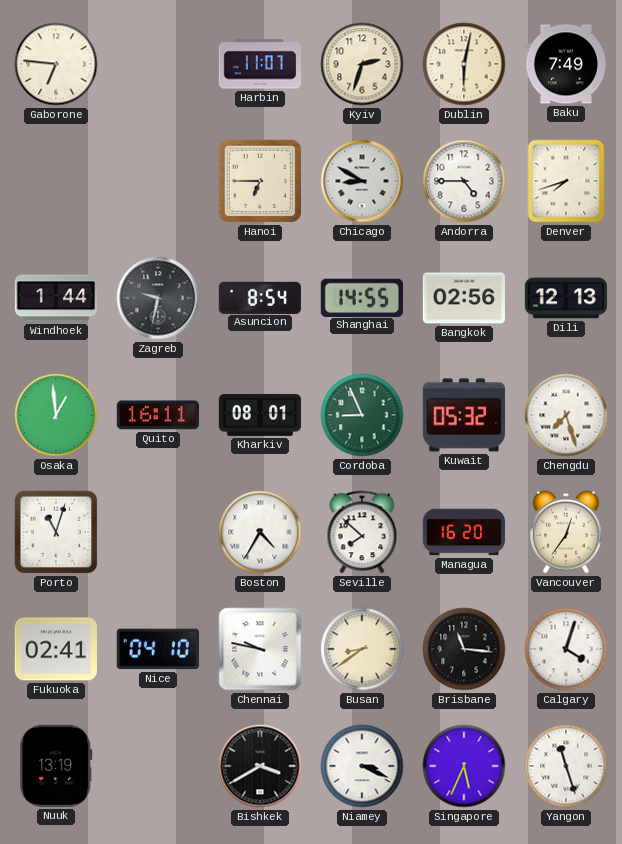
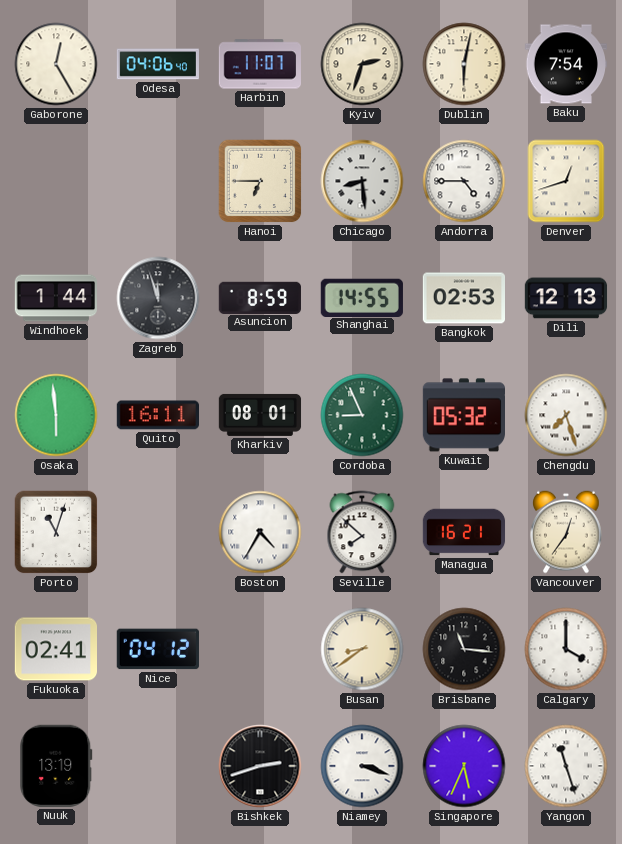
Gaborone: 6:46 -> 12:25
Odesa: none -> 04:06
Baku: 7:49 -> 7:54
Chicago: 8:50 -> 8:29
Denver: 7:42 -> 12:42
Zagreb: 9:32 -> 11:57
Asuncion: 8:54 -> 8:59
Bangkok: 02:56 -> 02:53
Osaka: 12:59 -> 5:59
Managua: 16:20 -> 16:21
Nice: 04:10 -> 04:12
Chennai: 9:47 -> none
Calgary: 4:03 -> 4:00
Bishkek: 3:40 -> 2:42
Niamey: 3:19 -> 3:18
